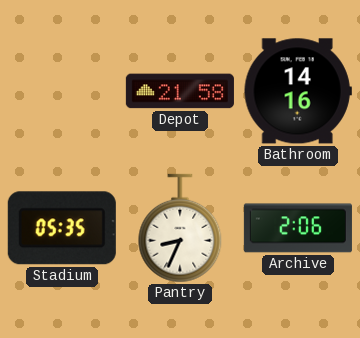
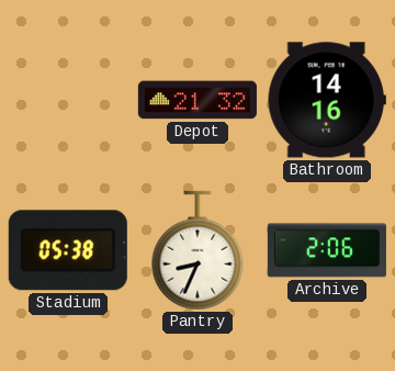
Depot: 21:58 -> 21:32
Stadium: 05:35 -> 05:38
